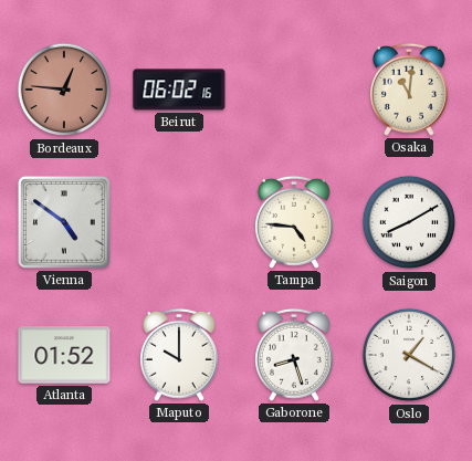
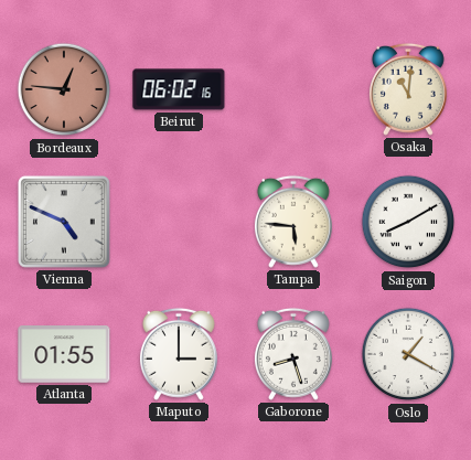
Vienna: 4:51 -> 4:49
Tampa: 4:46 -> 5:46
Atlanta: 01:52 -> 01:55
Maputo: 10:00 -> 3:00
